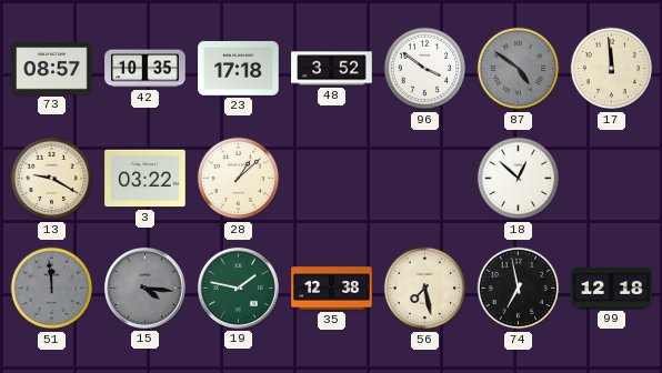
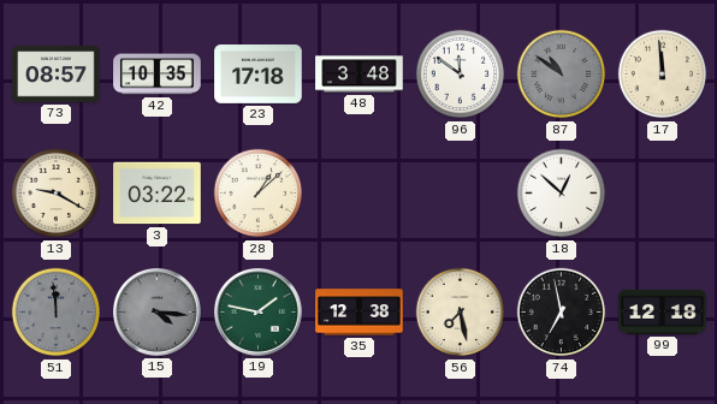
48: 3:52 -> 3:48
96: 3:51 -> 11:51
87: 4:51 -> 10:51
